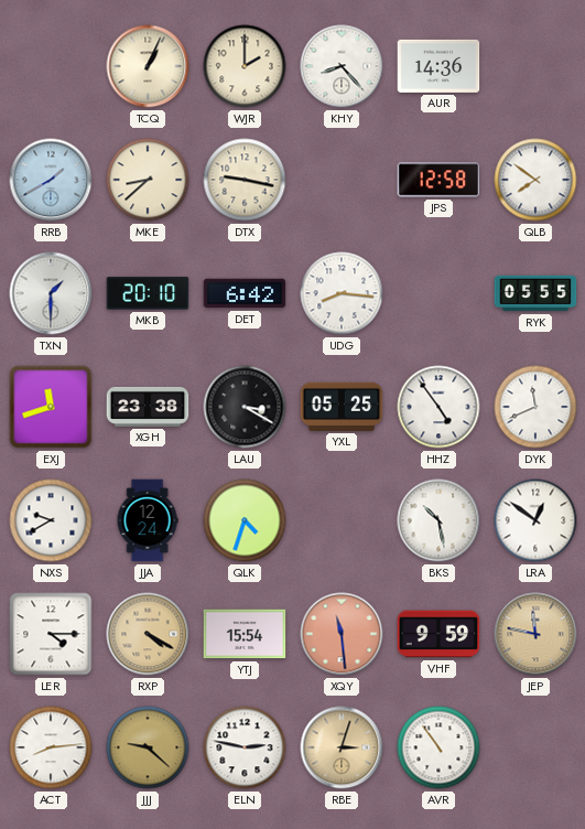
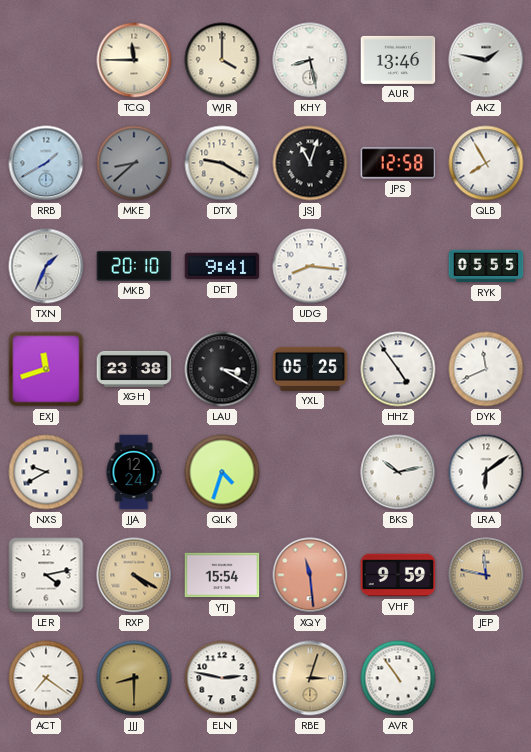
TCQ: 1:04 -> 11:45
WJR: 2:00 -> 4:00
KHY: 8:23 -> 8:28
AUR: 14:36 -> 13:46
AKZ: none -> 1:47
MKE dial: cream -> grey
DTX: 9:17 -> 9:20
JSJ: none -> 11:03
QLB: 7:51 -> 7:55
TXN: 1:30 -> 1:34
DET: 6:42 -> 9:41
BKS: 10:28 -> 10:13
LRA: 12:51 -> 6:09
LER: 4:15 -> 4:13
ACT: 8:14 -> 7:21
JJJ: 9:22 -> 8:30
